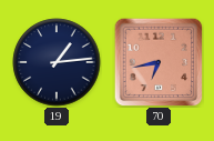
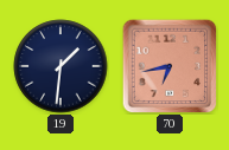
19: 1:14 -> 1:31
